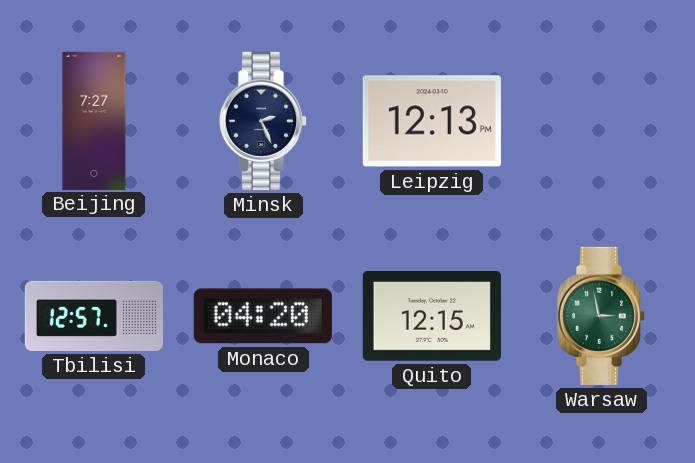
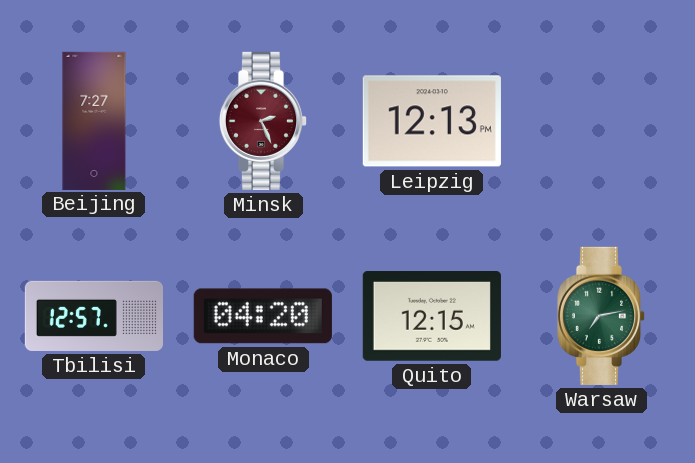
Minsk dial: navy -> burgundy
Warsaw: 2:58 -> 7:13
